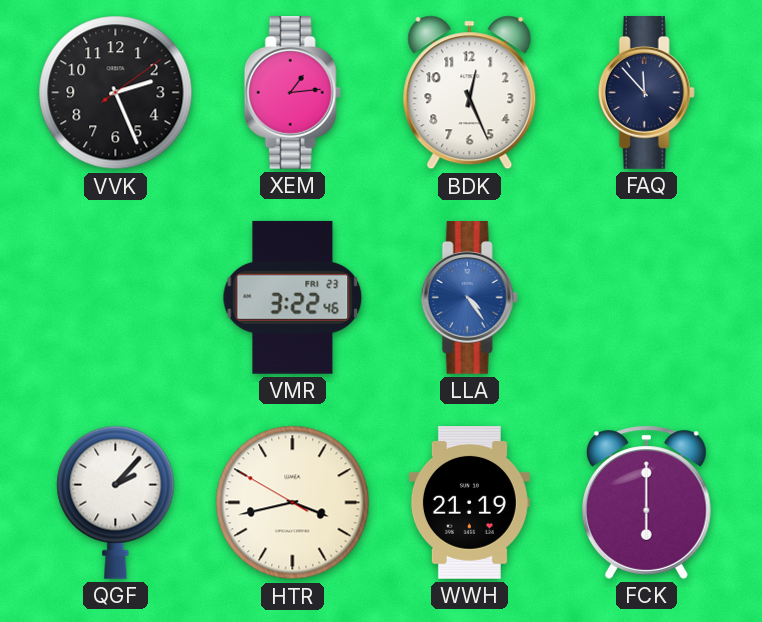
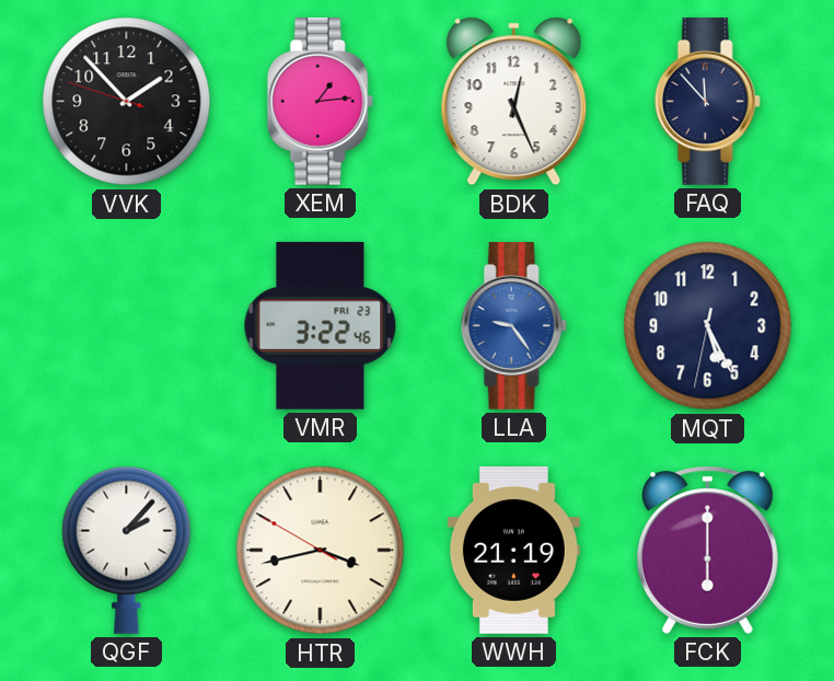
VVK: 2:26 -> 1:52
LLA: 4:24 -> 9:24
MQT: none -> 5:25
